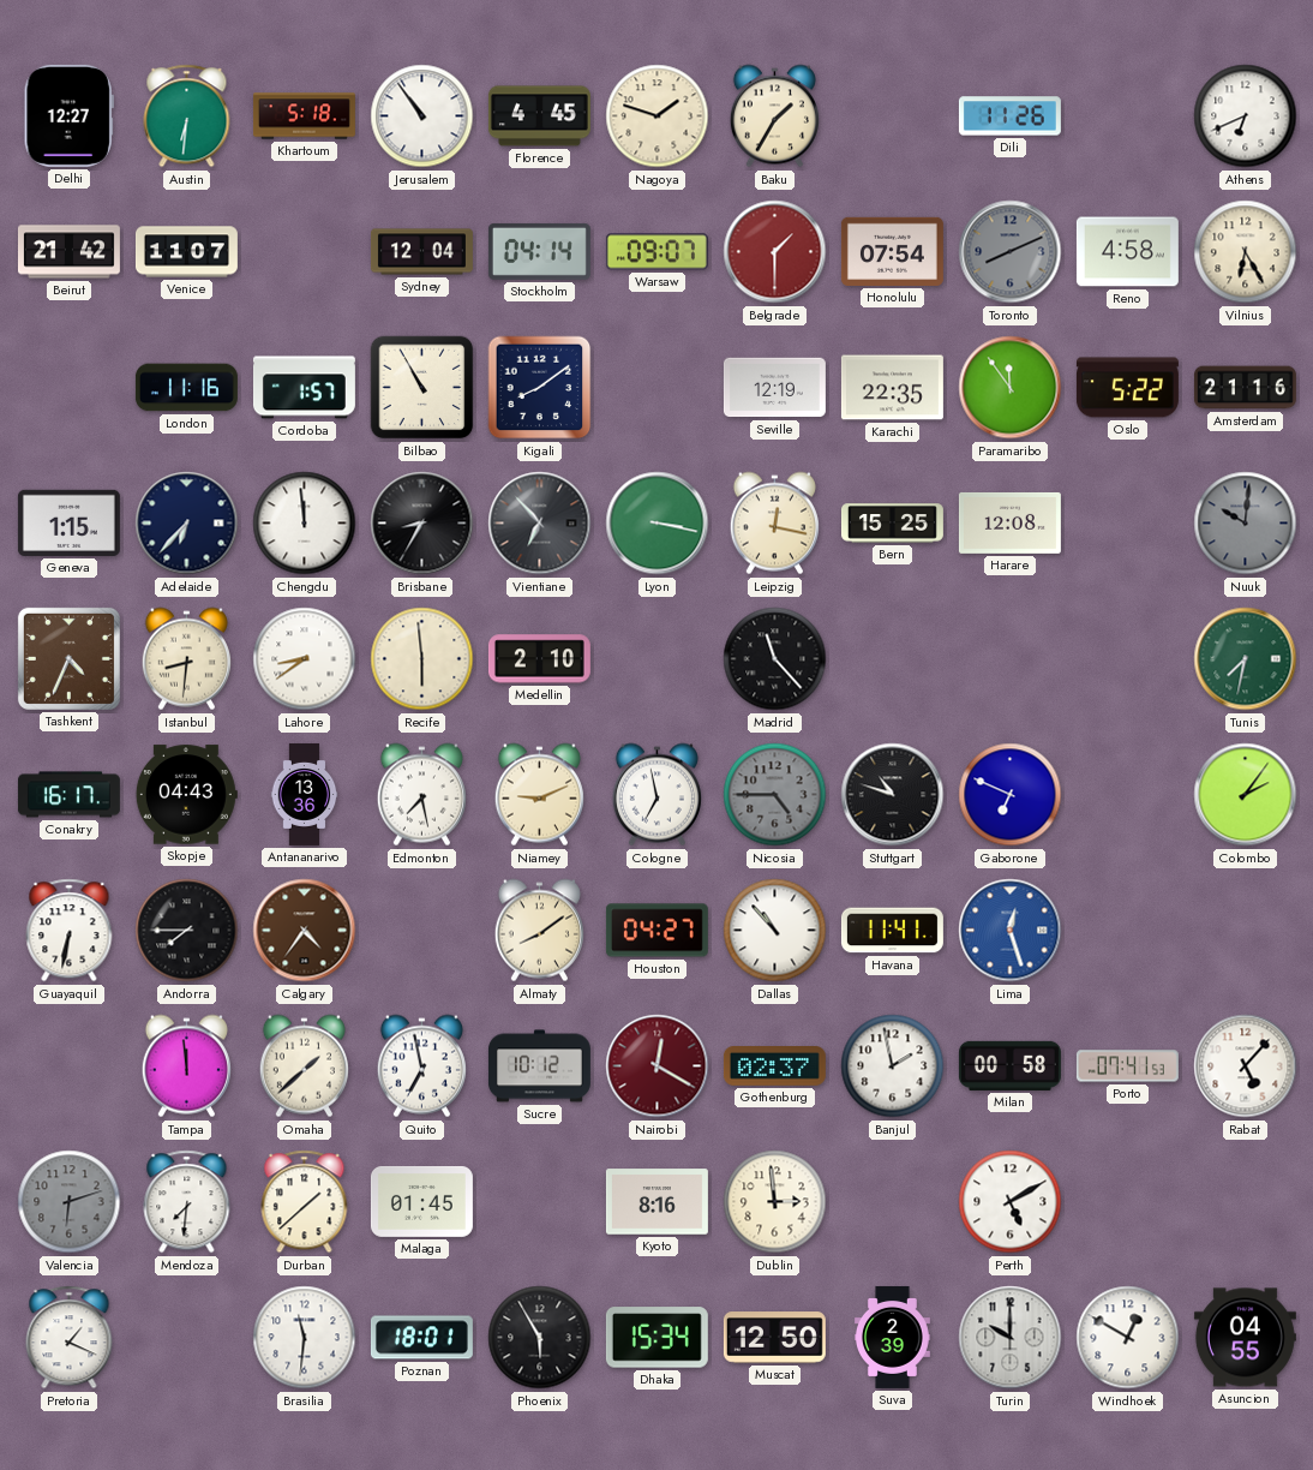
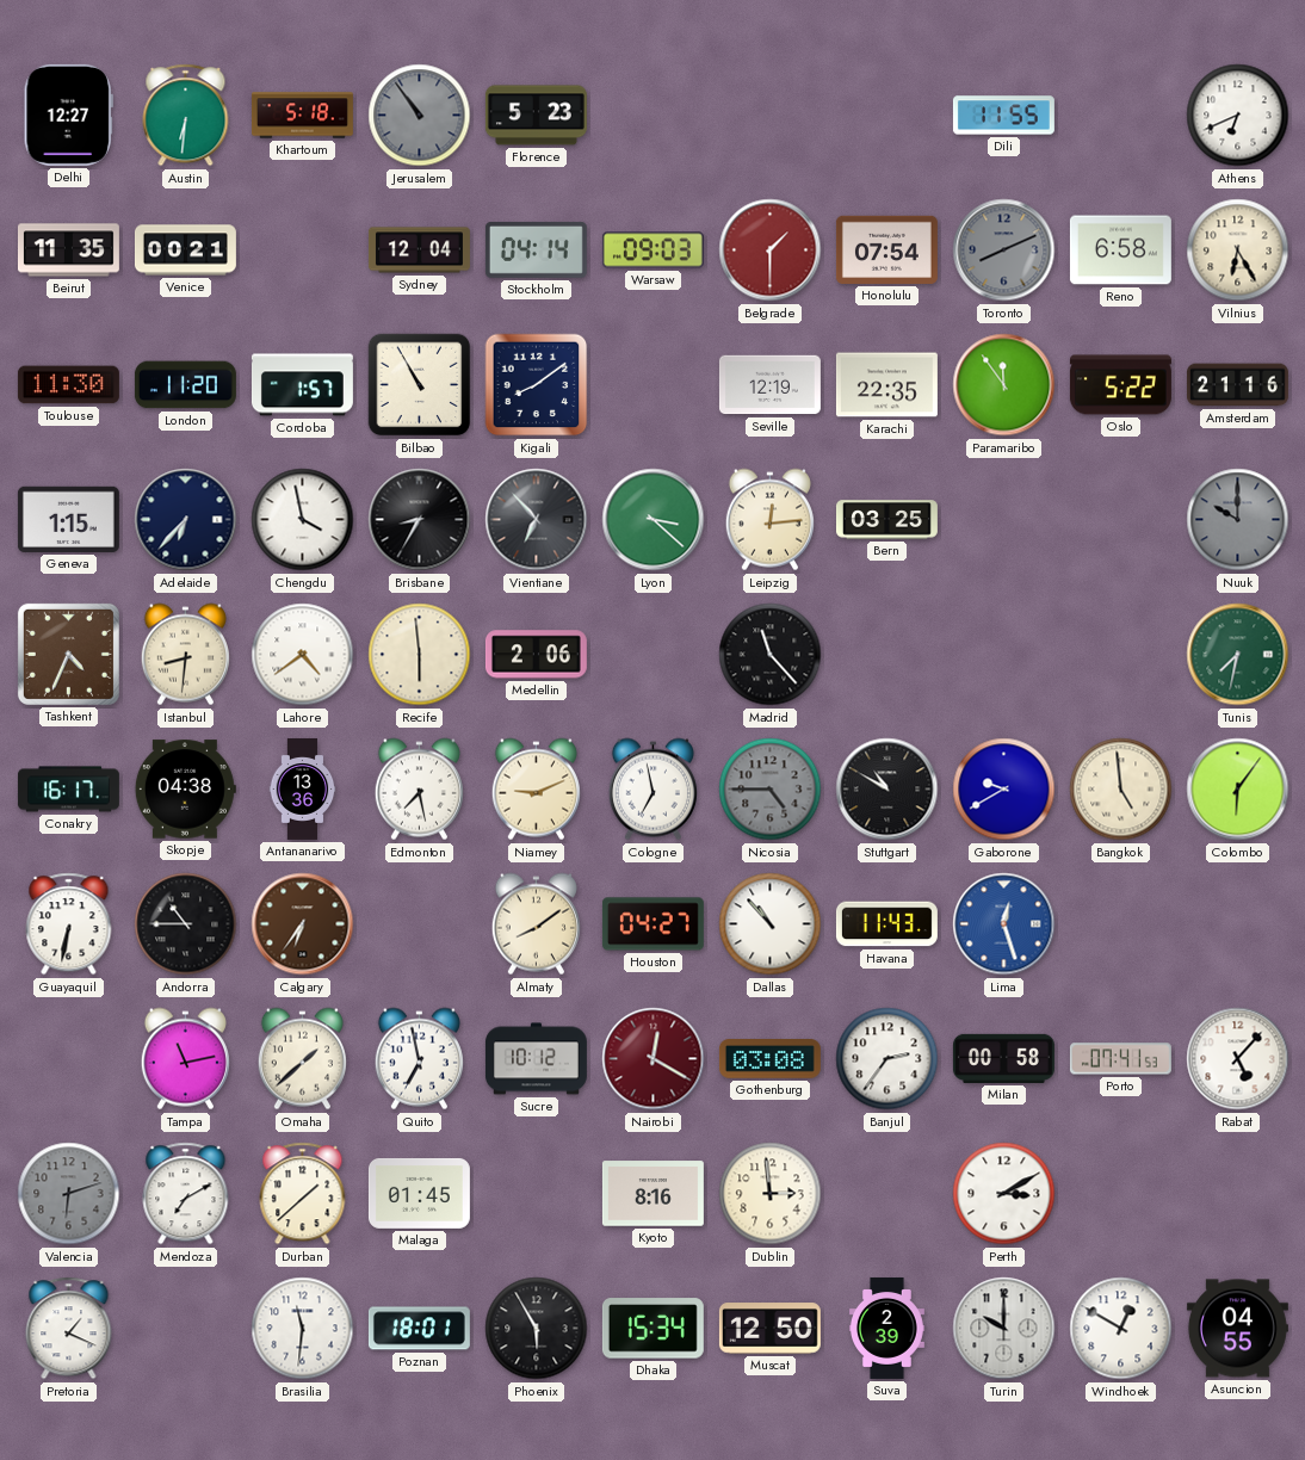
Jerusalem dial: white -> grey
Florence: 4:45 -> 5:23
Nagoya: 1:48 -> none
Baku: 1:35 -> none
Dili: 11:26 -> 11:55
Beirut: 21:42 -> 11:35
Venice: 11:07 -> 00:21
Warsaw: 09:07 -> 09:03
Reno: 4:58 -> 6:58
Toulouse: none -> 11:30
London: 11:16 -> 11:20
Chengdu: 11:59 -> 3:58
Lyon: 3:17 -> 3:22
Leipzig: 12:17 -> 12:14
Bern: 15:25 -> 03:25
Harare: 12:08 -> none
Nuuk: 10:01 -> 10:00
Lahore: 8:39 -> 4:39
Medellin: 2:10 -> 2:06
Skopje: 04:43 -> 04:38
Stuttgart: 10:48 -> 10:50
Gaborone: 6:49 -> 9:40
Bangkok: none -> 4:59
Colombo: 2:06 -> 6:06
Andorra: 7:45 -> 10:45
Calgary: 4:36 -> 6:36
Havana: 11:41 -> 11:43
Tampa: 11:59 -> 11:13
Gothenburg: 02:37 -> 03:08
Banjul: 1:58 -> 2:36
Mendoza: 7:31 -> 7:10
Perth: 5:10 -> 3:10
